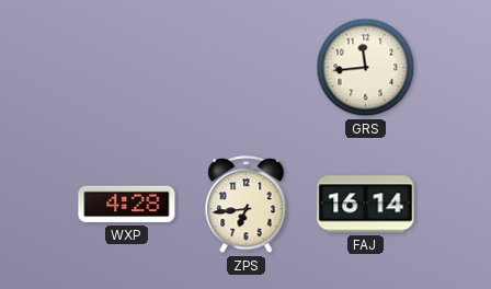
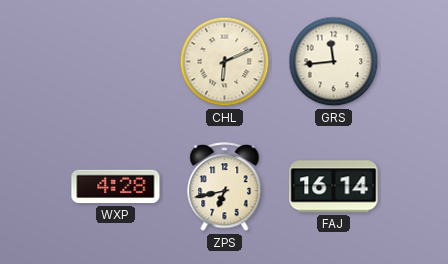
CHL: none -> 6:11
ZPS: 6:44 -> 6:43
